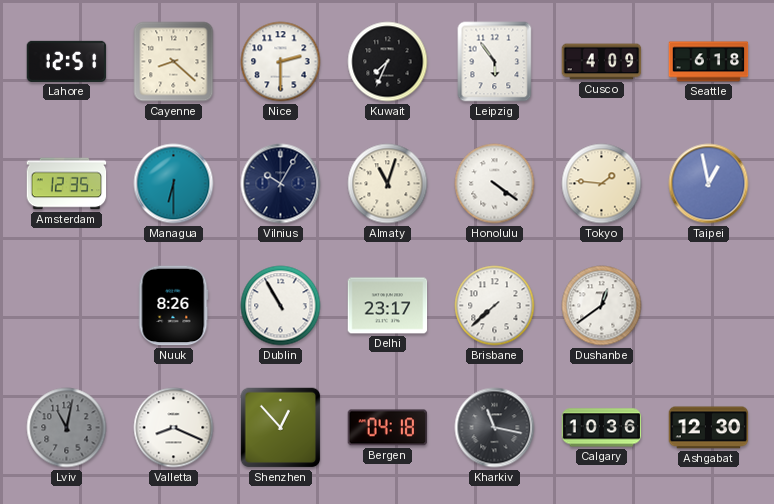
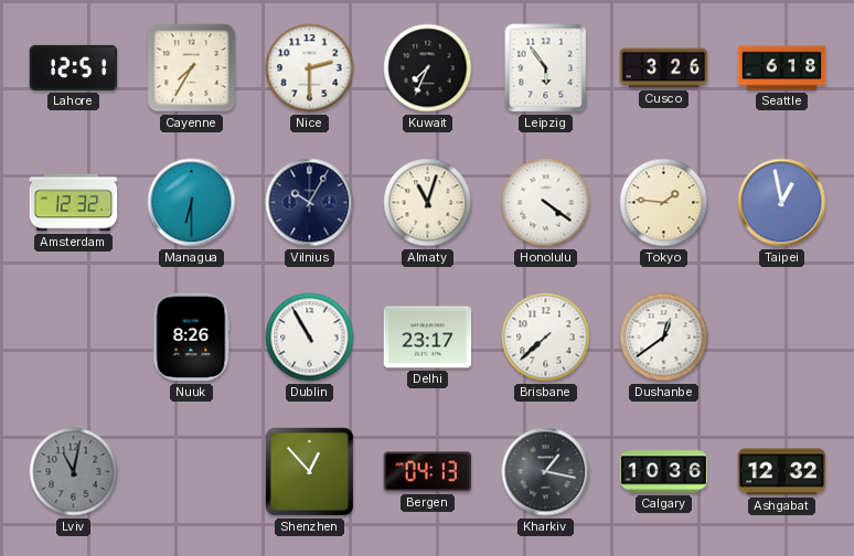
Cayenne: 8:22 -> 7:35
Cusco: 4:09 -> 3:26
Amsterdam: 12:35 -> 12:32
Valletta: 8:19 -> none
Bergen: 04:18 -> 04:13
Kharkiv: 11:17 -> 1:17
Ashgabat: 12:30 -> 12:32
